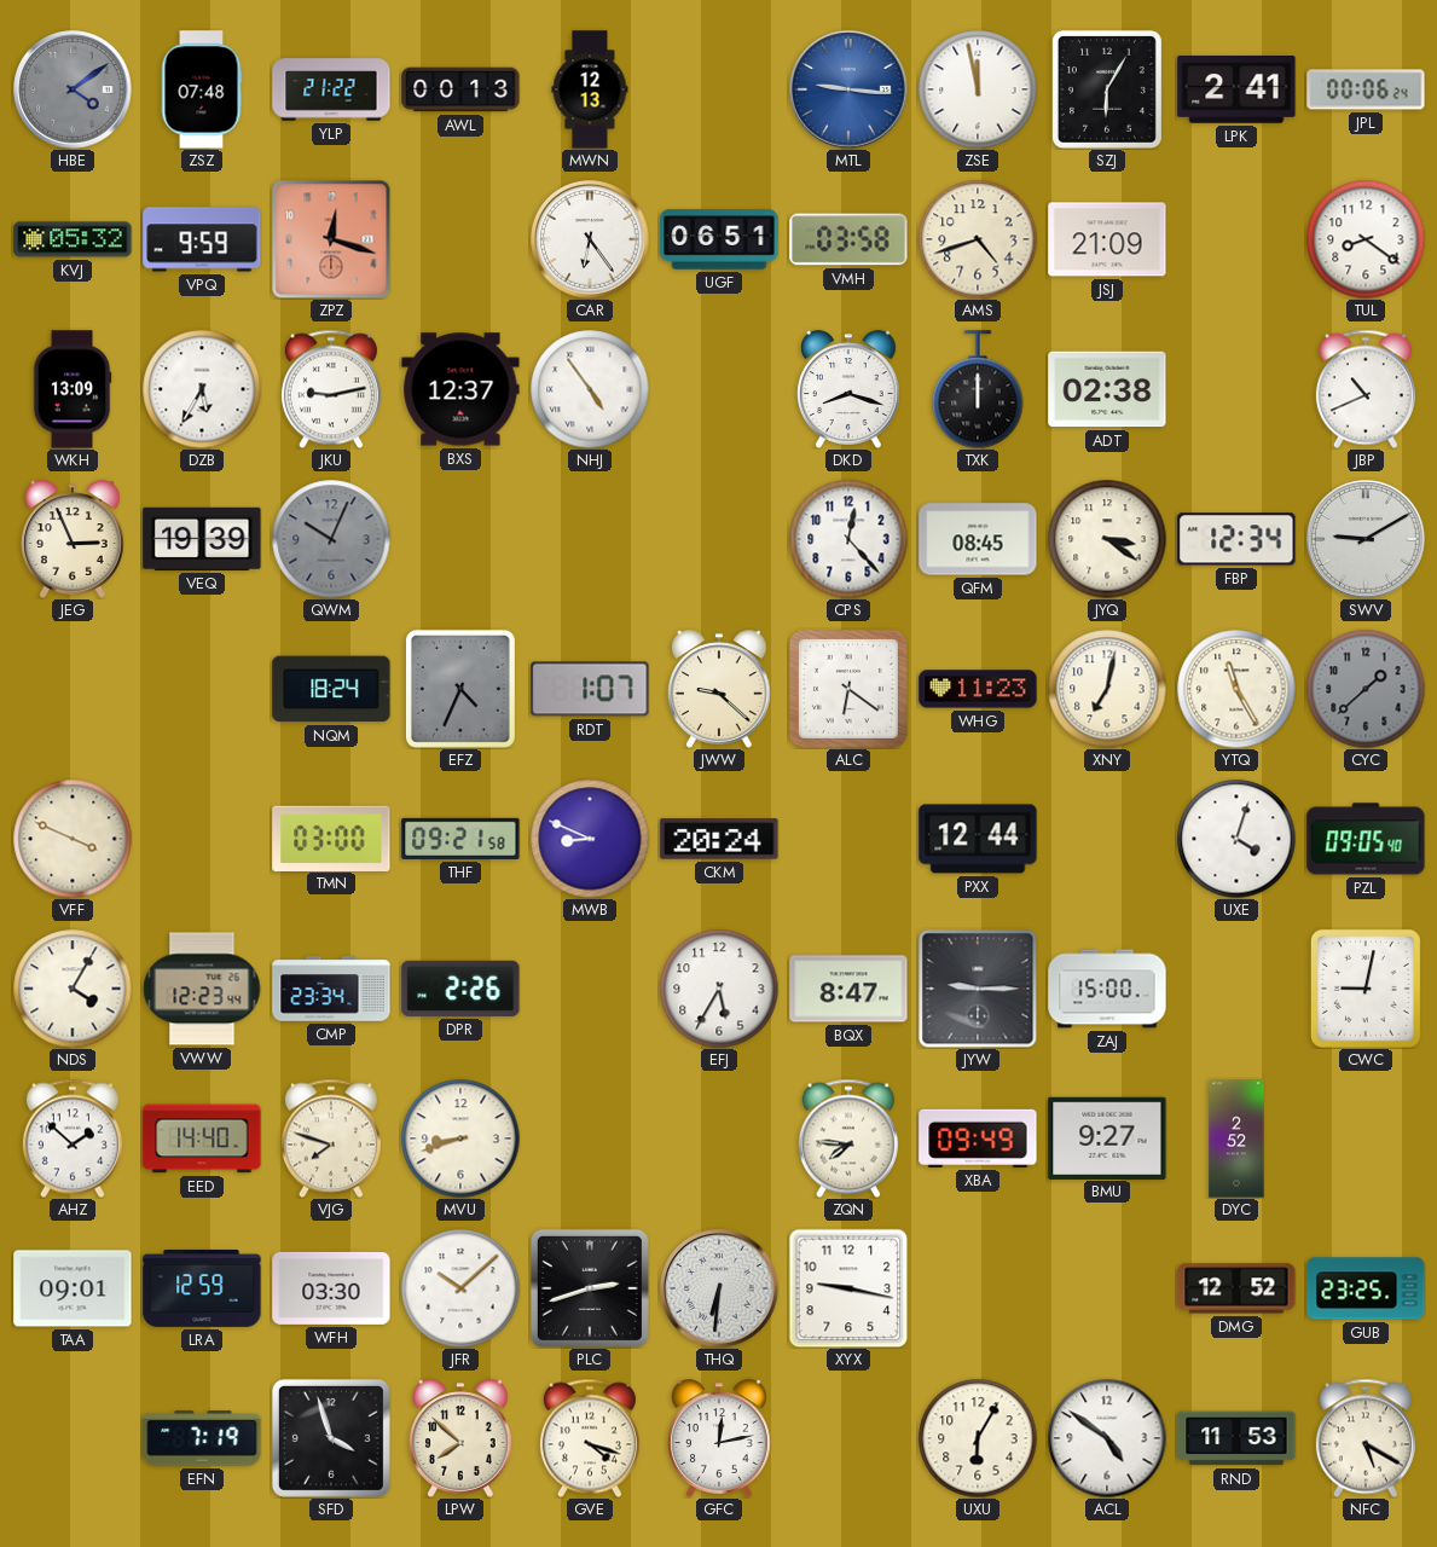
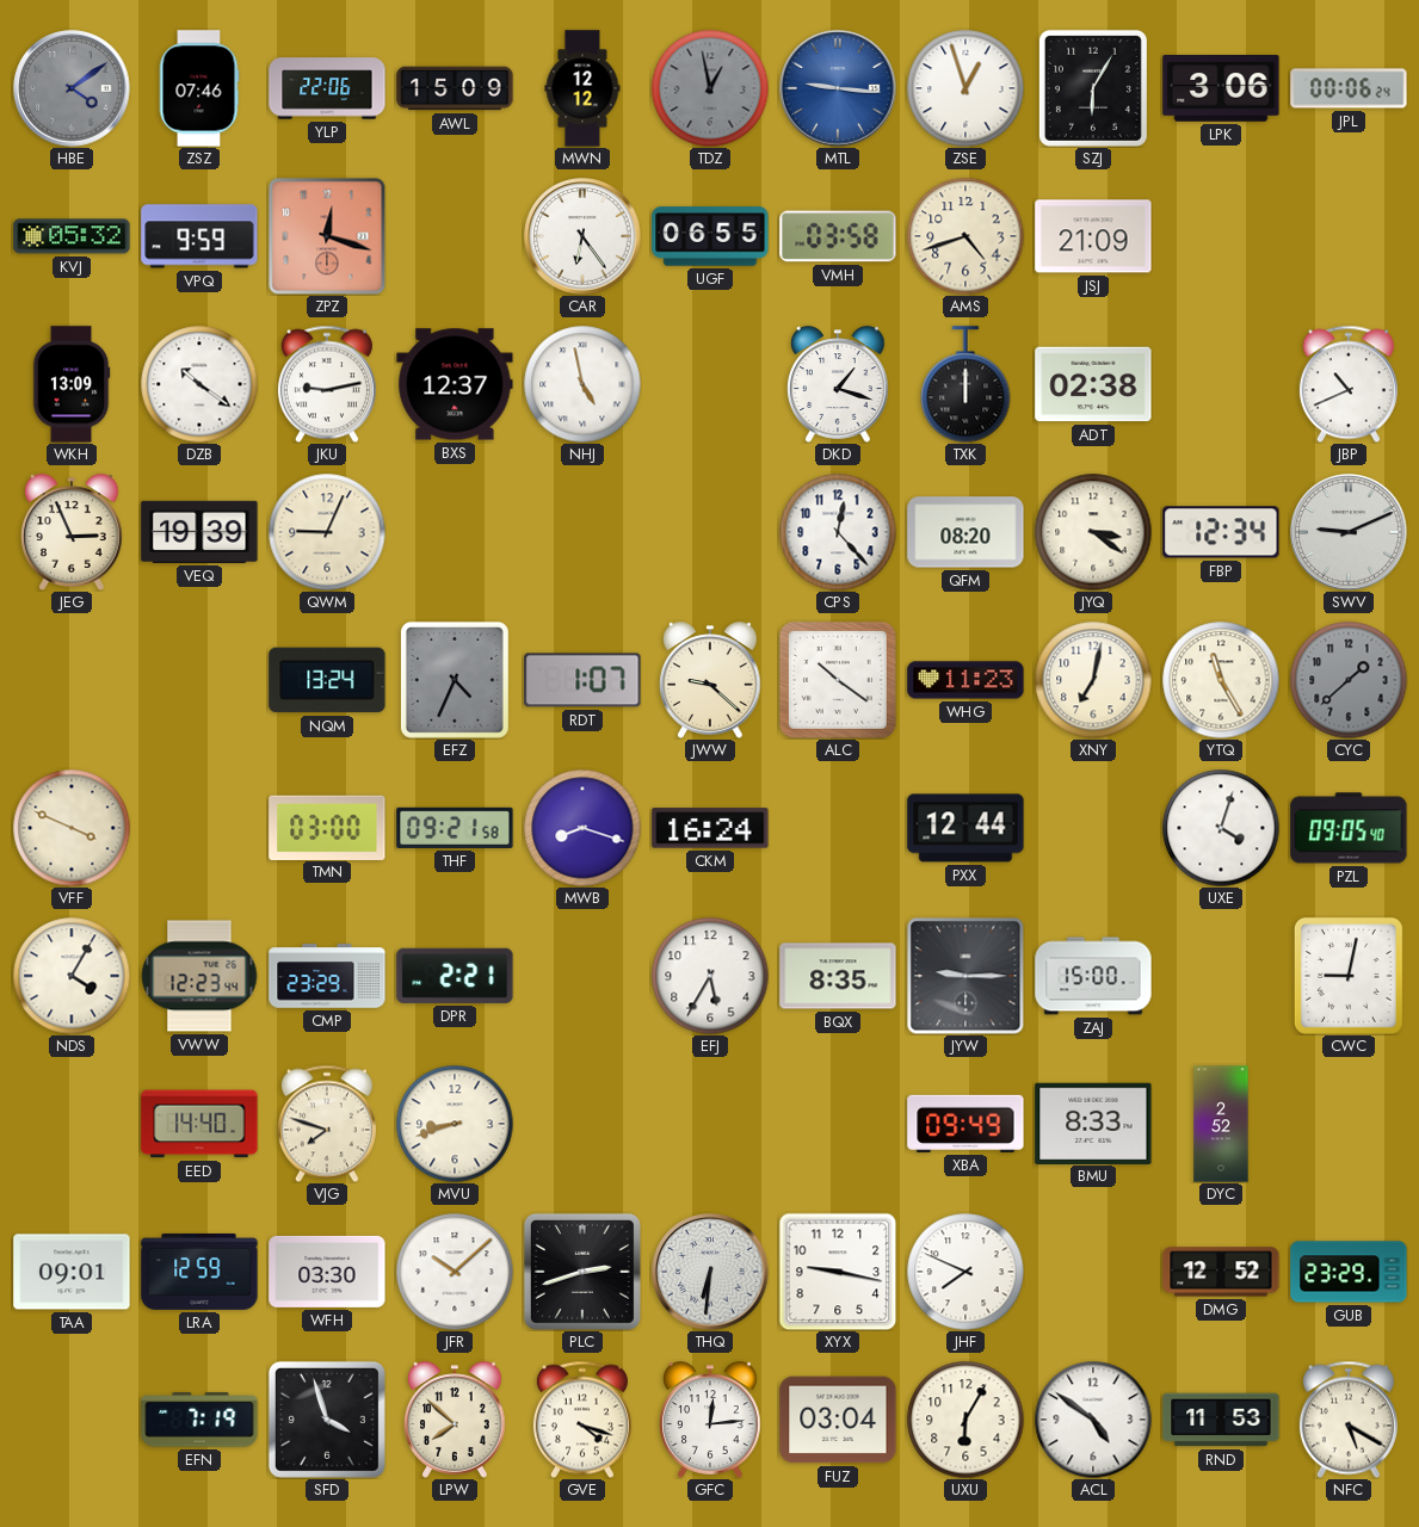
ZSZ: 07:48 -> 07:46
YLP: 21:22 -> 22:06
AWL: 00:13 -> 15:09
MWN: 12:13 -> 12:12
TDZ: none -> 12:58
ZSE: 11:58 -> 12:57
LPK: 2:41 -> 3:06
UGF: 06:51 -> 06:55
TUL: 8:21 -> none
DZB: 5:35 -> 10:21
NHJ: 4:54 -> 4:58
DKD: 8:18 -> 1:18
QWM: 10:04 -> 9:04
QWM dial: grey -> cream
QFM: 08:45 -> 08:20
SWV: 9:10 -> 9:11
NQM: 18:24 -> 13:24
ALC: 6:21 -> 10:21
MWB: 8:49 -> 8:18
CKM: 20:24 -> 16:24
CMP: 23:34 -> 23:29
DPR: 2:26 -> 2:21
BQX: 8:47 -> 8:35
AHZ: 1:52 -> none
ZQN: 7:46 -> none
BMU: 9:27 -> 8:33
JHF: none -> 7:49
GUB: 23:25 -> 23:29
GFC: 12:13 -> 12:14
FUZ: none -> 03:04
